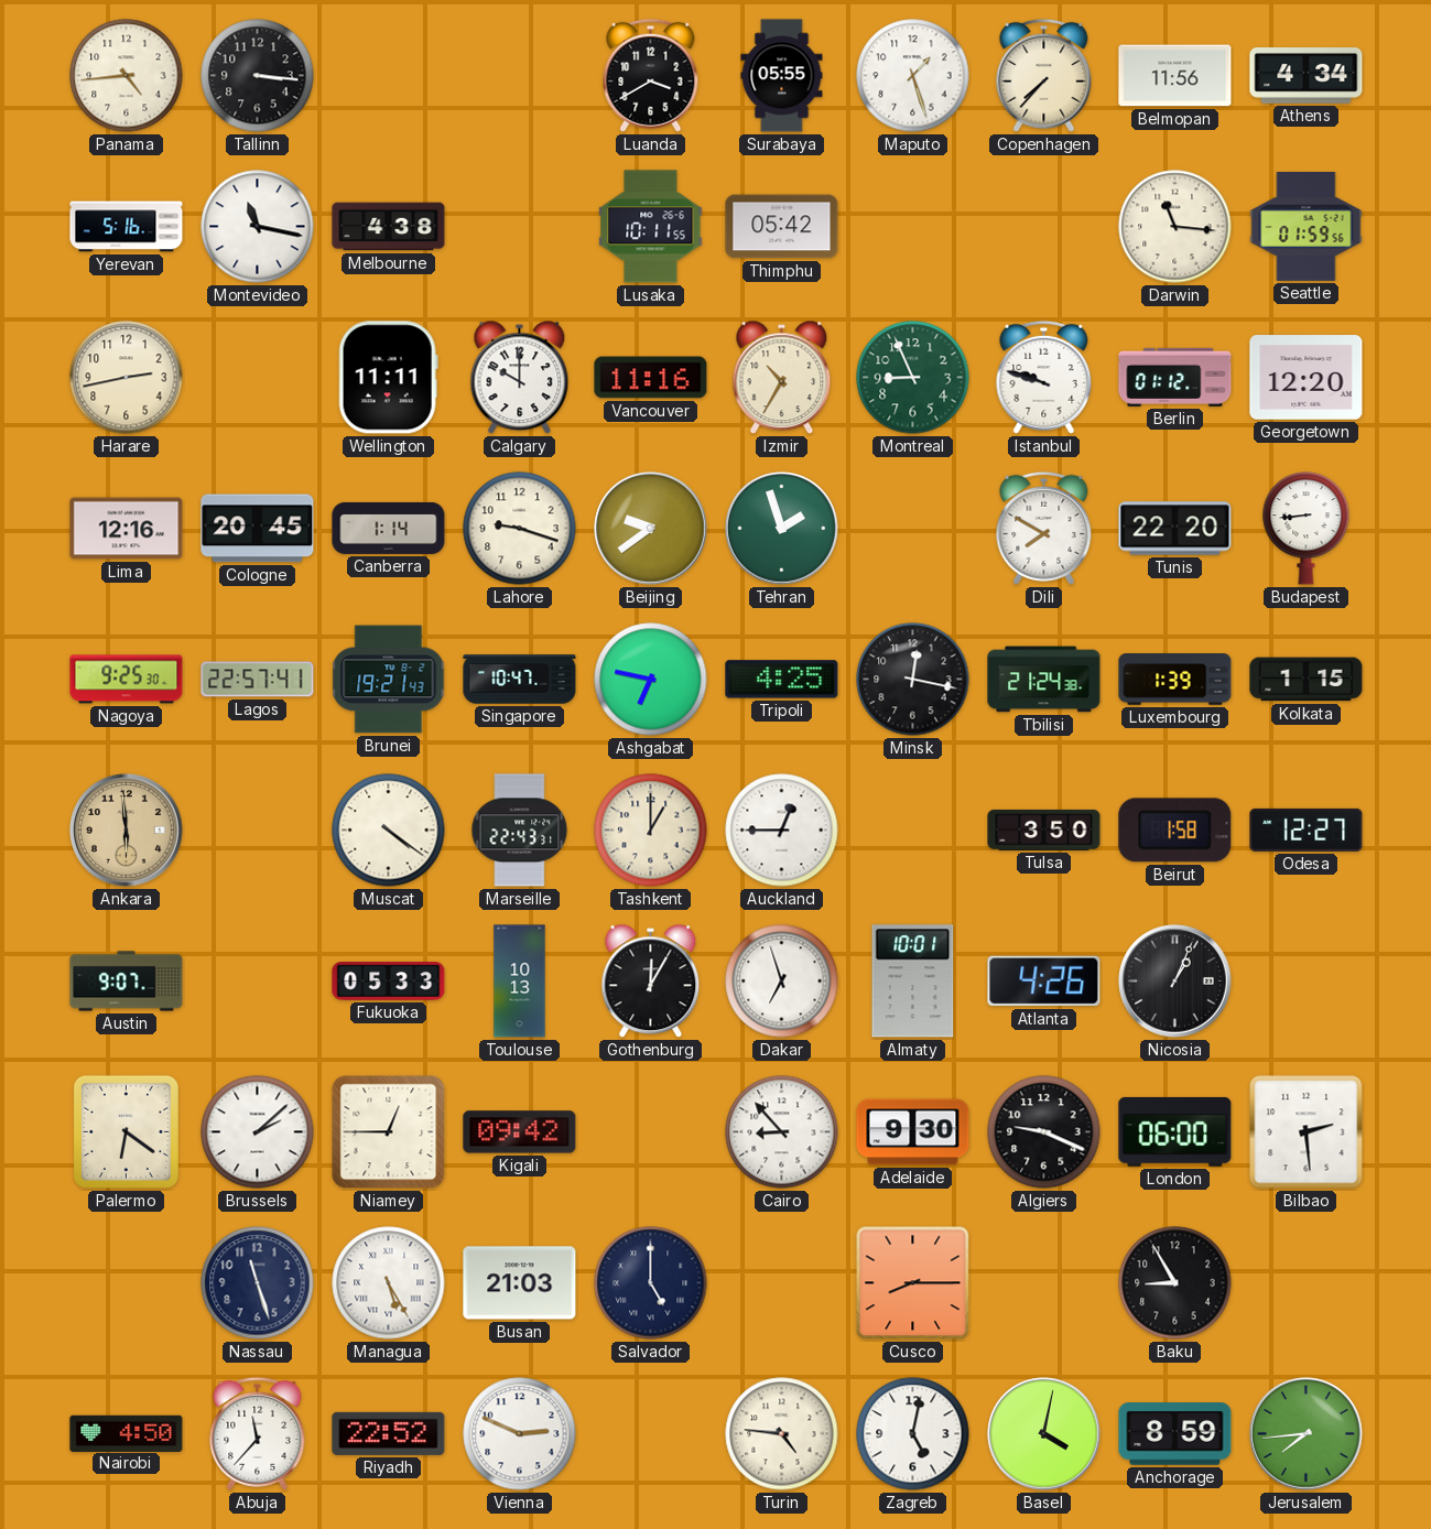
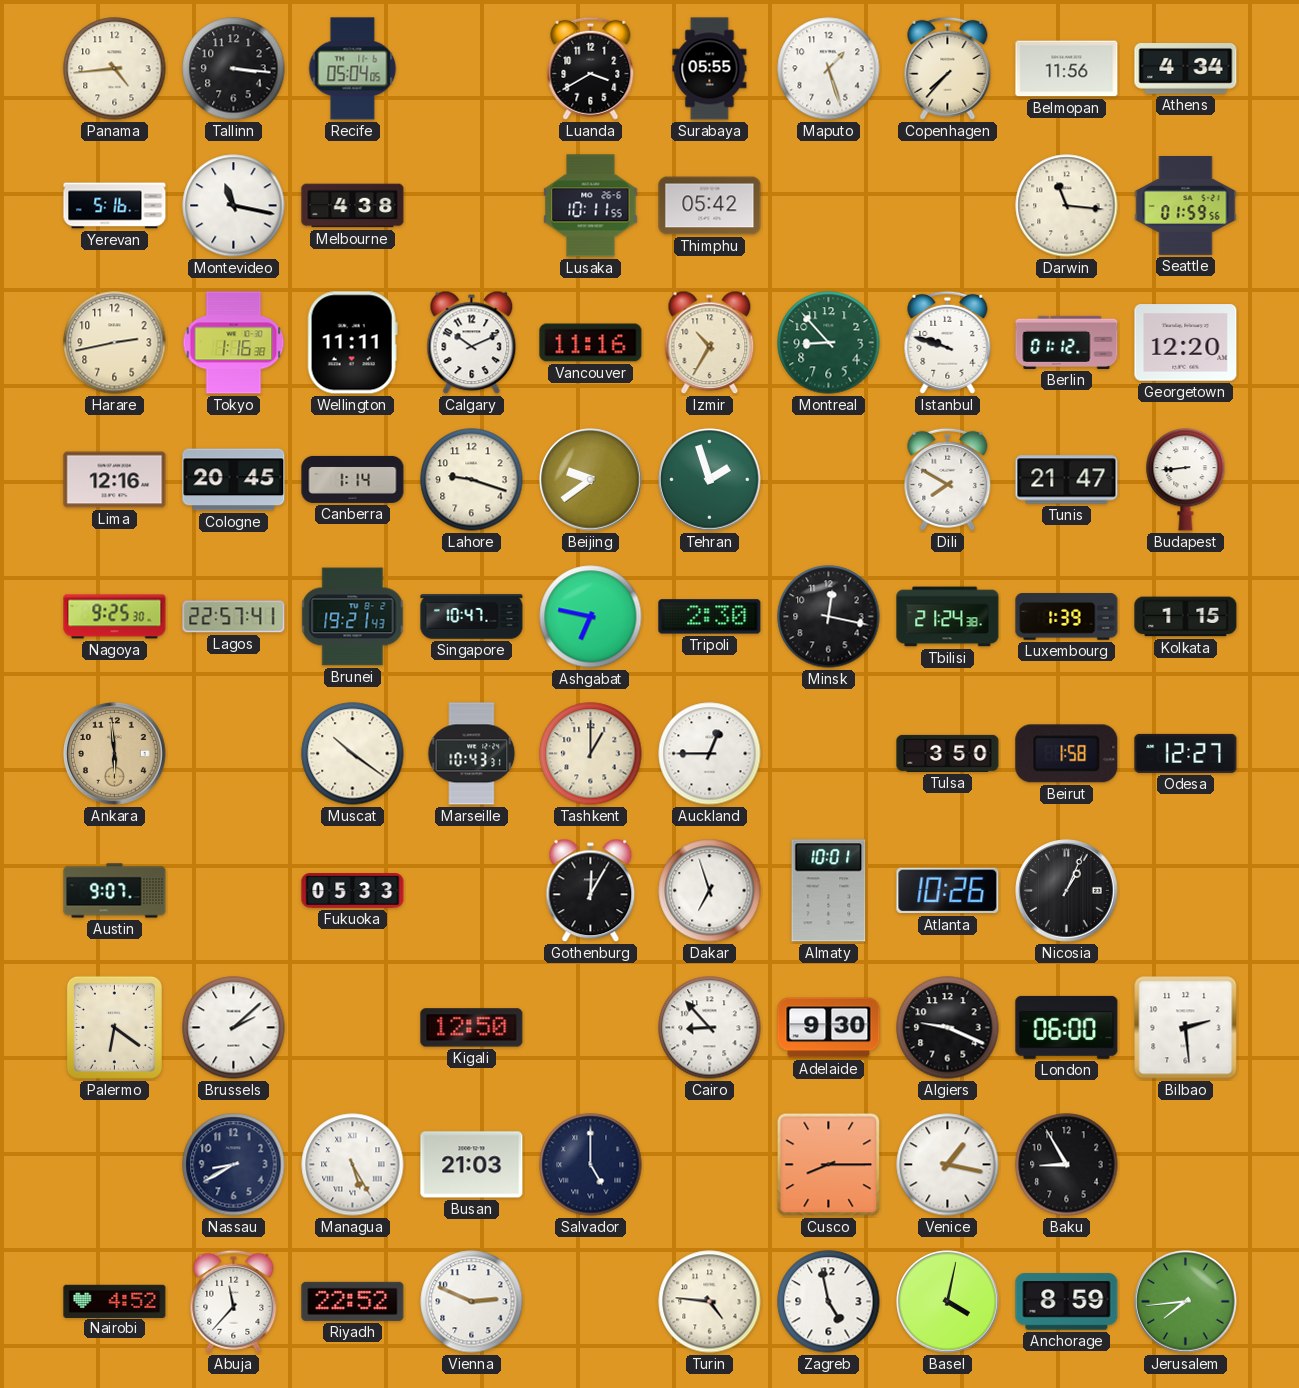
Recife: none -> 05:04
Tokyo: none -> 1:16
Calgary: 10:00 -> 10:11
Montreal: 8:56 -> 8:53
Tunis: 22:20 -> 21:47
Tripoli: 4:25 -> 2:30
Muscat: 4:21 -> 10:21
Marseille: 22:43 -> 10:43
Toulouse: 10:13 -> none
Atlanta: 4:26 -> 10:26
Niamey: 12:45 -> none
Kigali: 09:42 -> 12:50
Nassau: 11:27 -> 8:40
Venice: none -> 1:17
Nairobi: 4:50 -> 4:52
Zagreb: 5:02 -> 4:58
